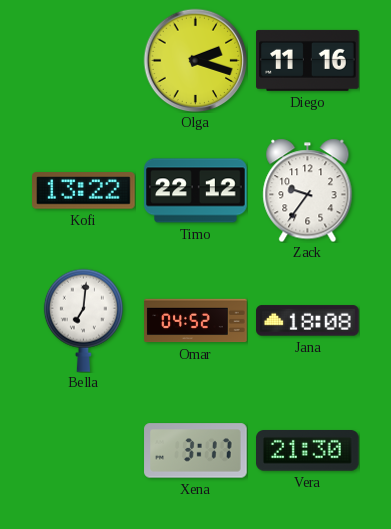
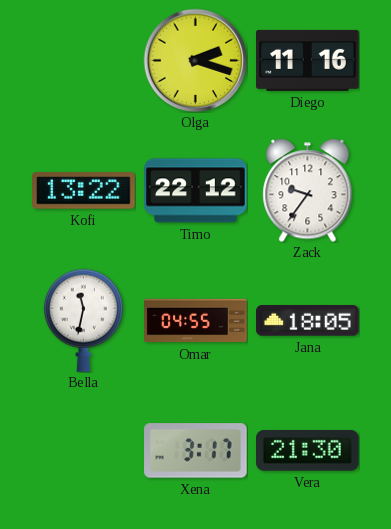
Bella: 7:01 -> 11:32
Omar: 04:52 -> 04:55
Jana: 18:08 -> 18:05
